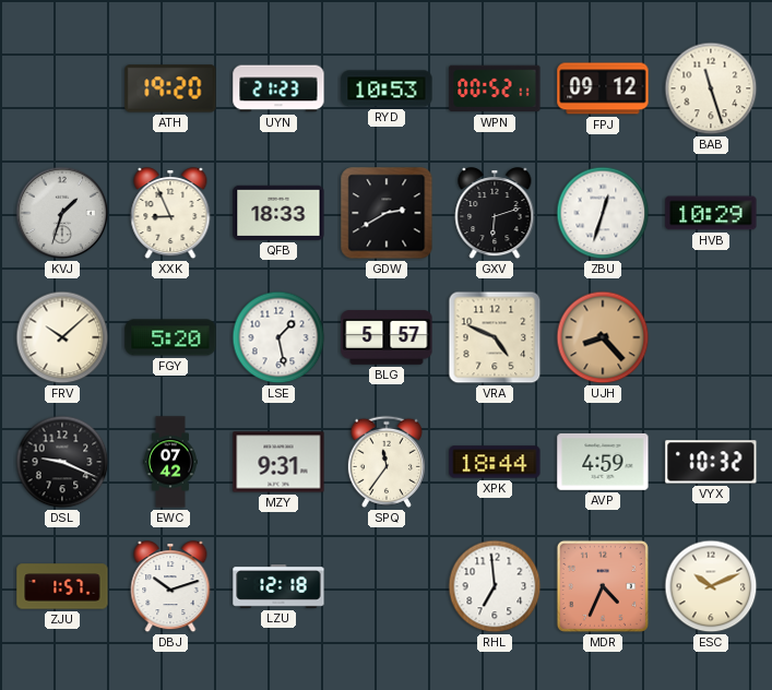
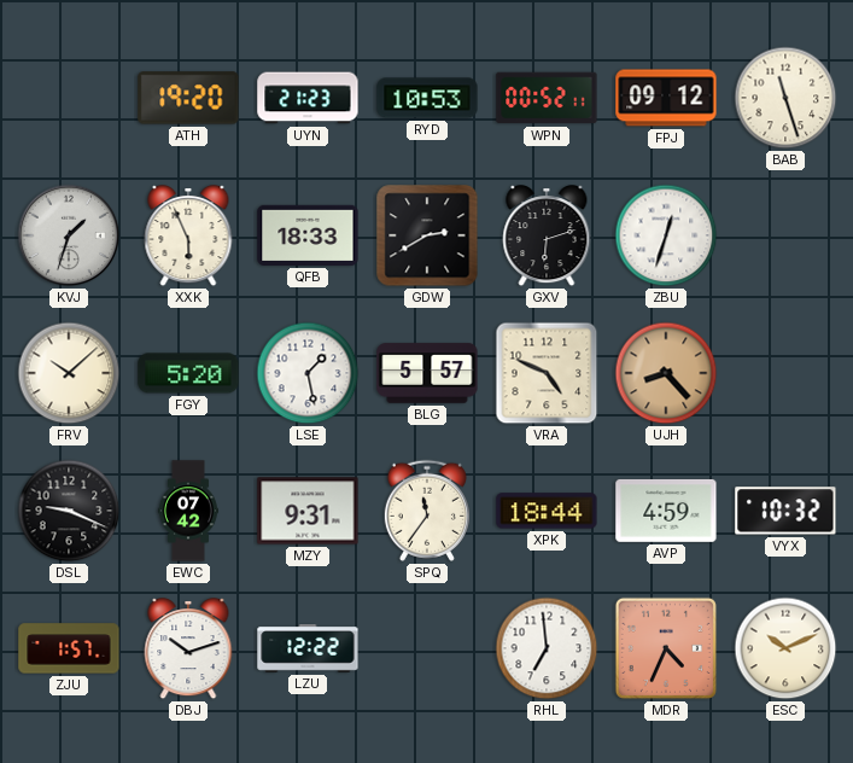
XXK: 8:56 -> 5:56
HVB: 10:29 -> none
LZU: 12:18 -> 12:22
